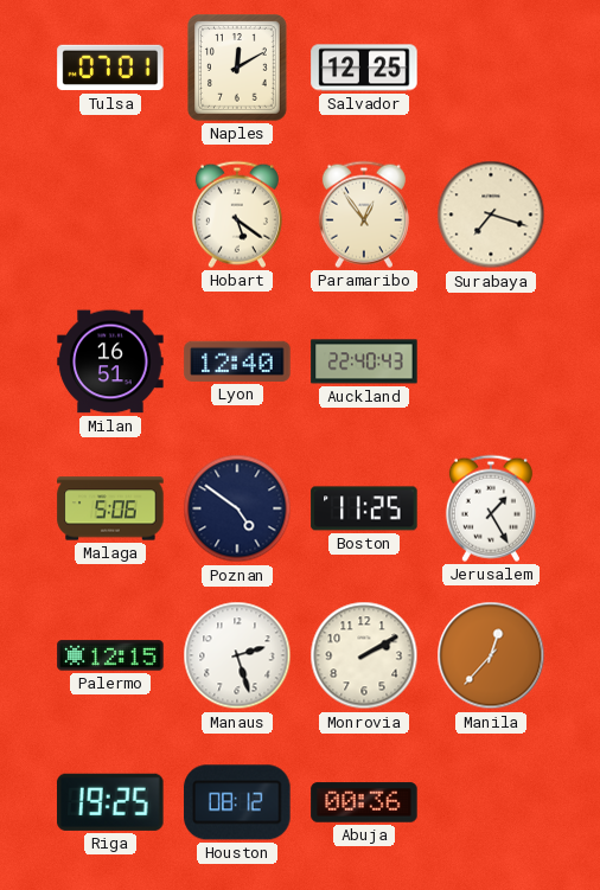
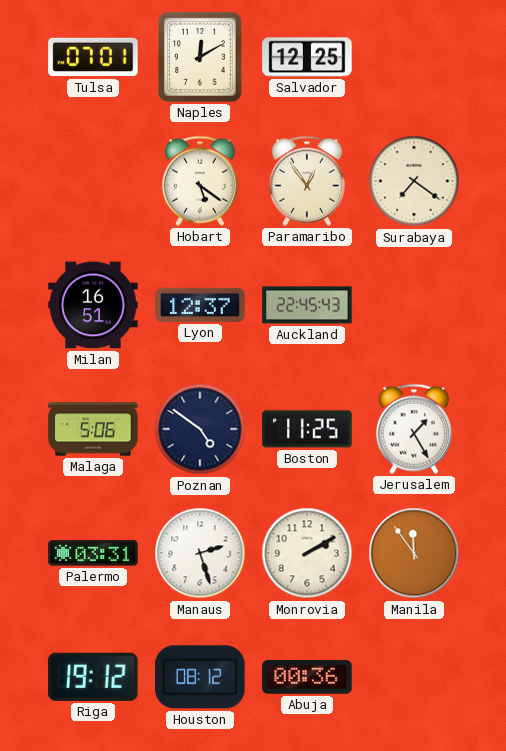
Surabaya: 7:18 -> 7:21
Lyon: 12:40 -> 12:37
Auckland: 22:40 -> 22:45
Palermo: 12:15 -> 03:31
Manila: 12:37 -> 11:54
Riga: 19:25 -> 19:12
